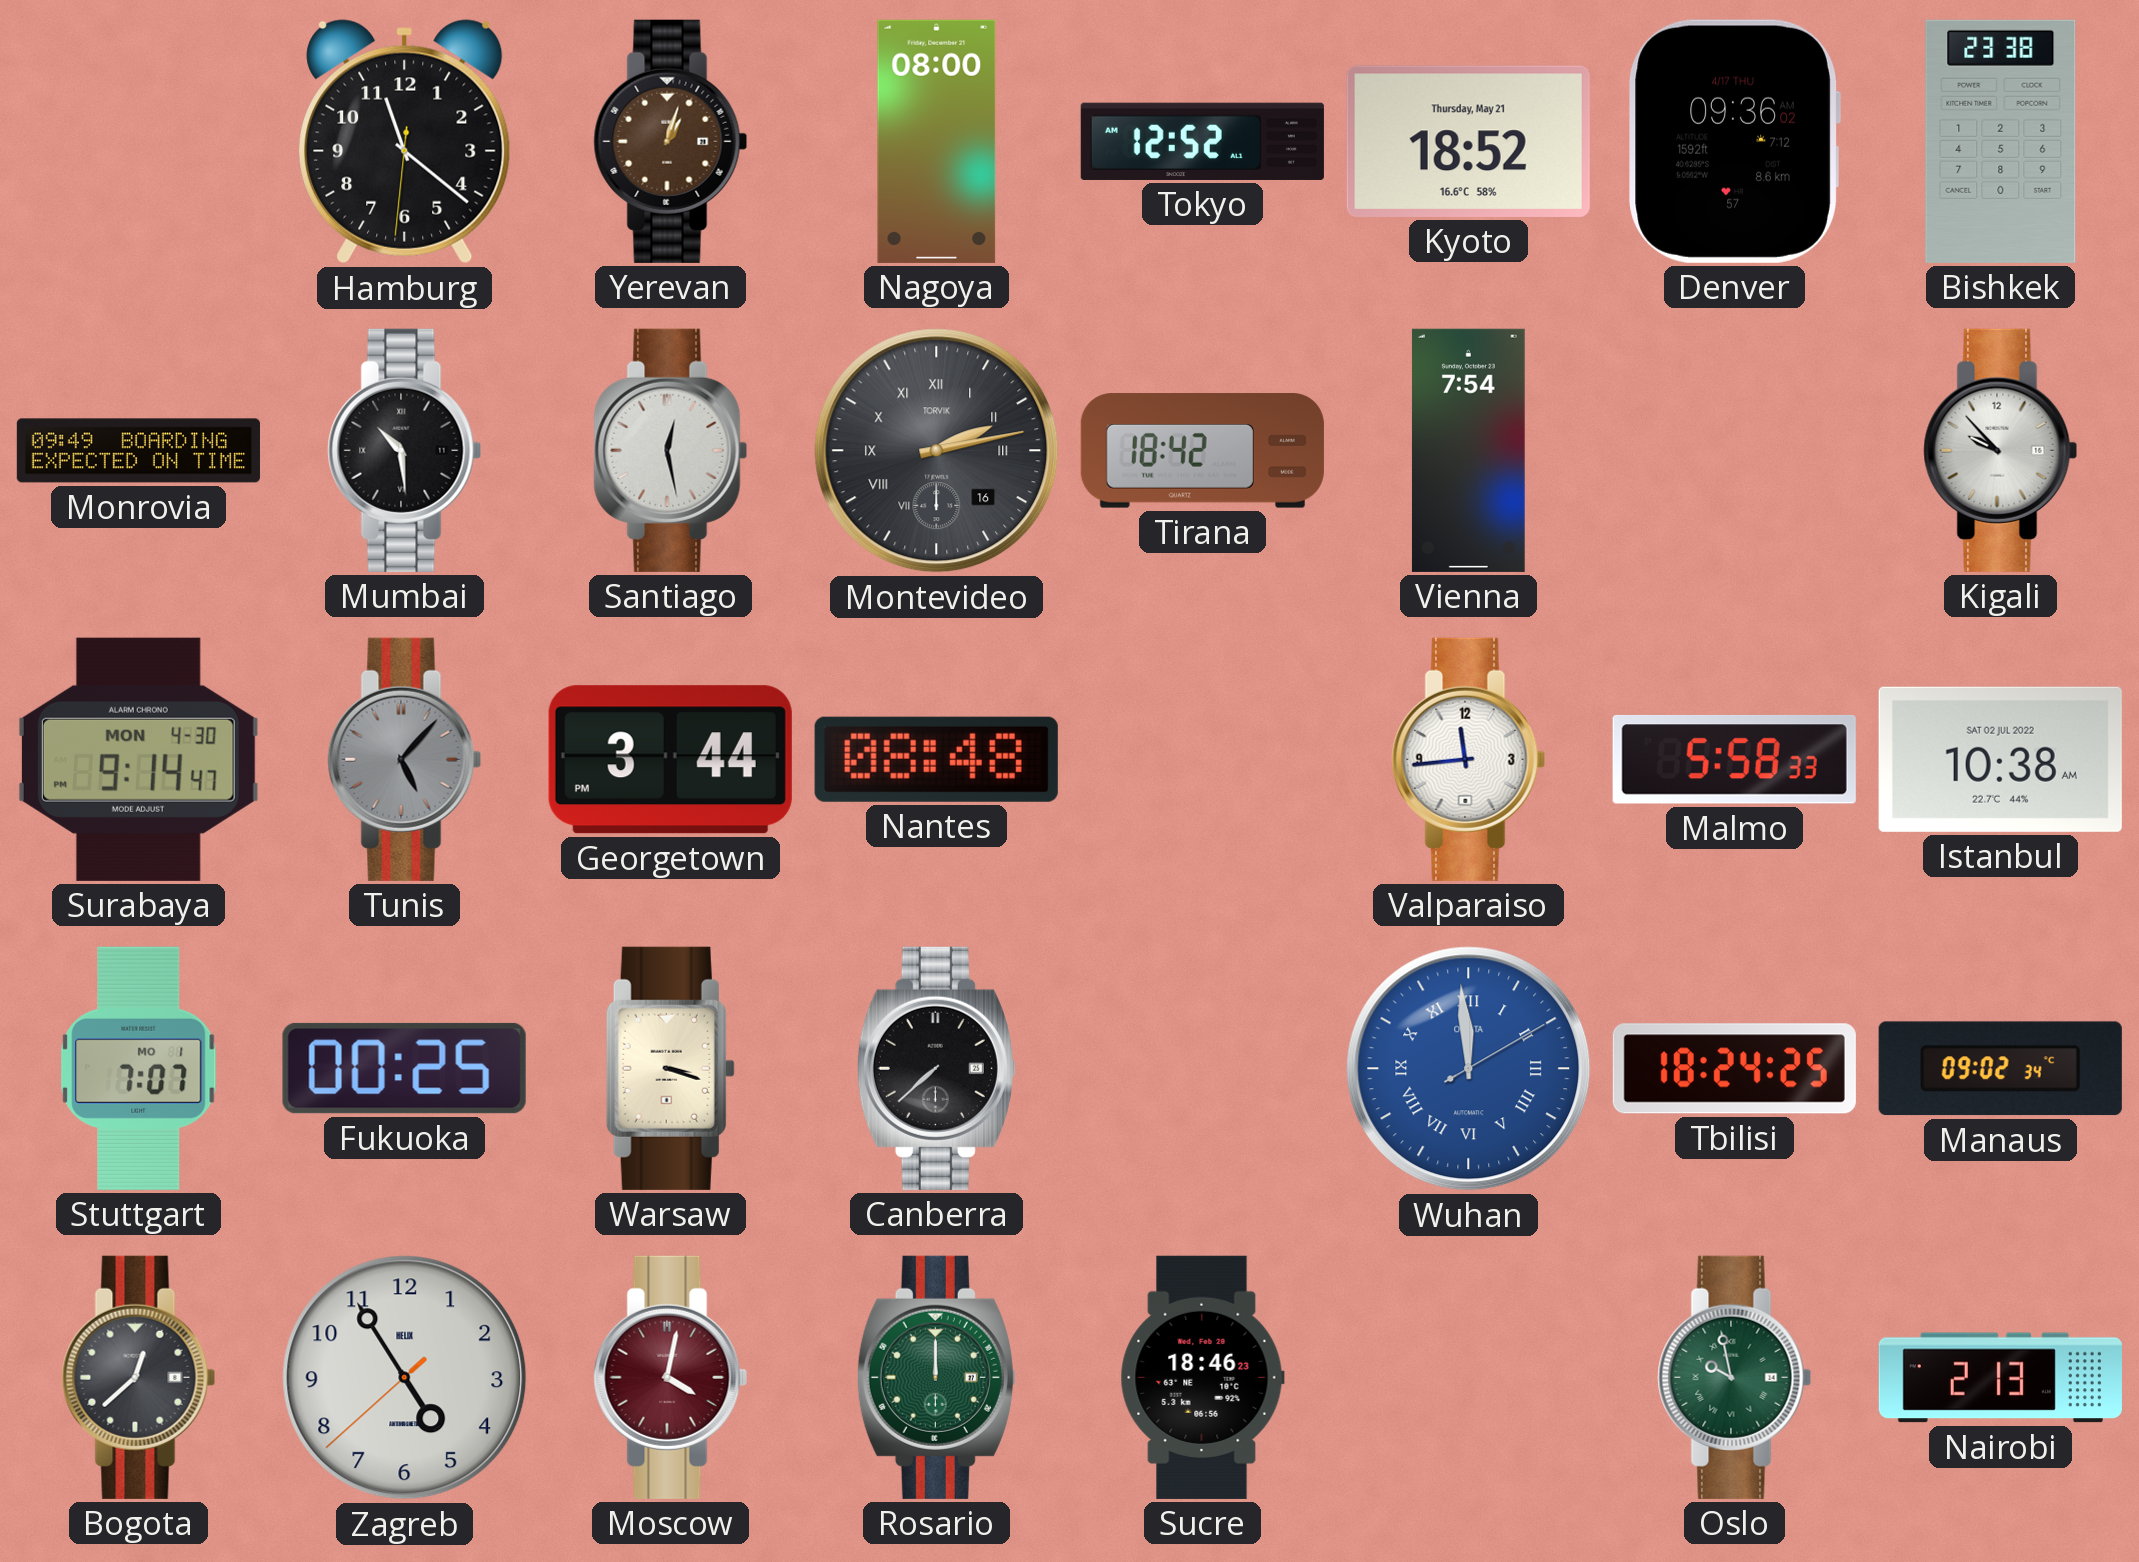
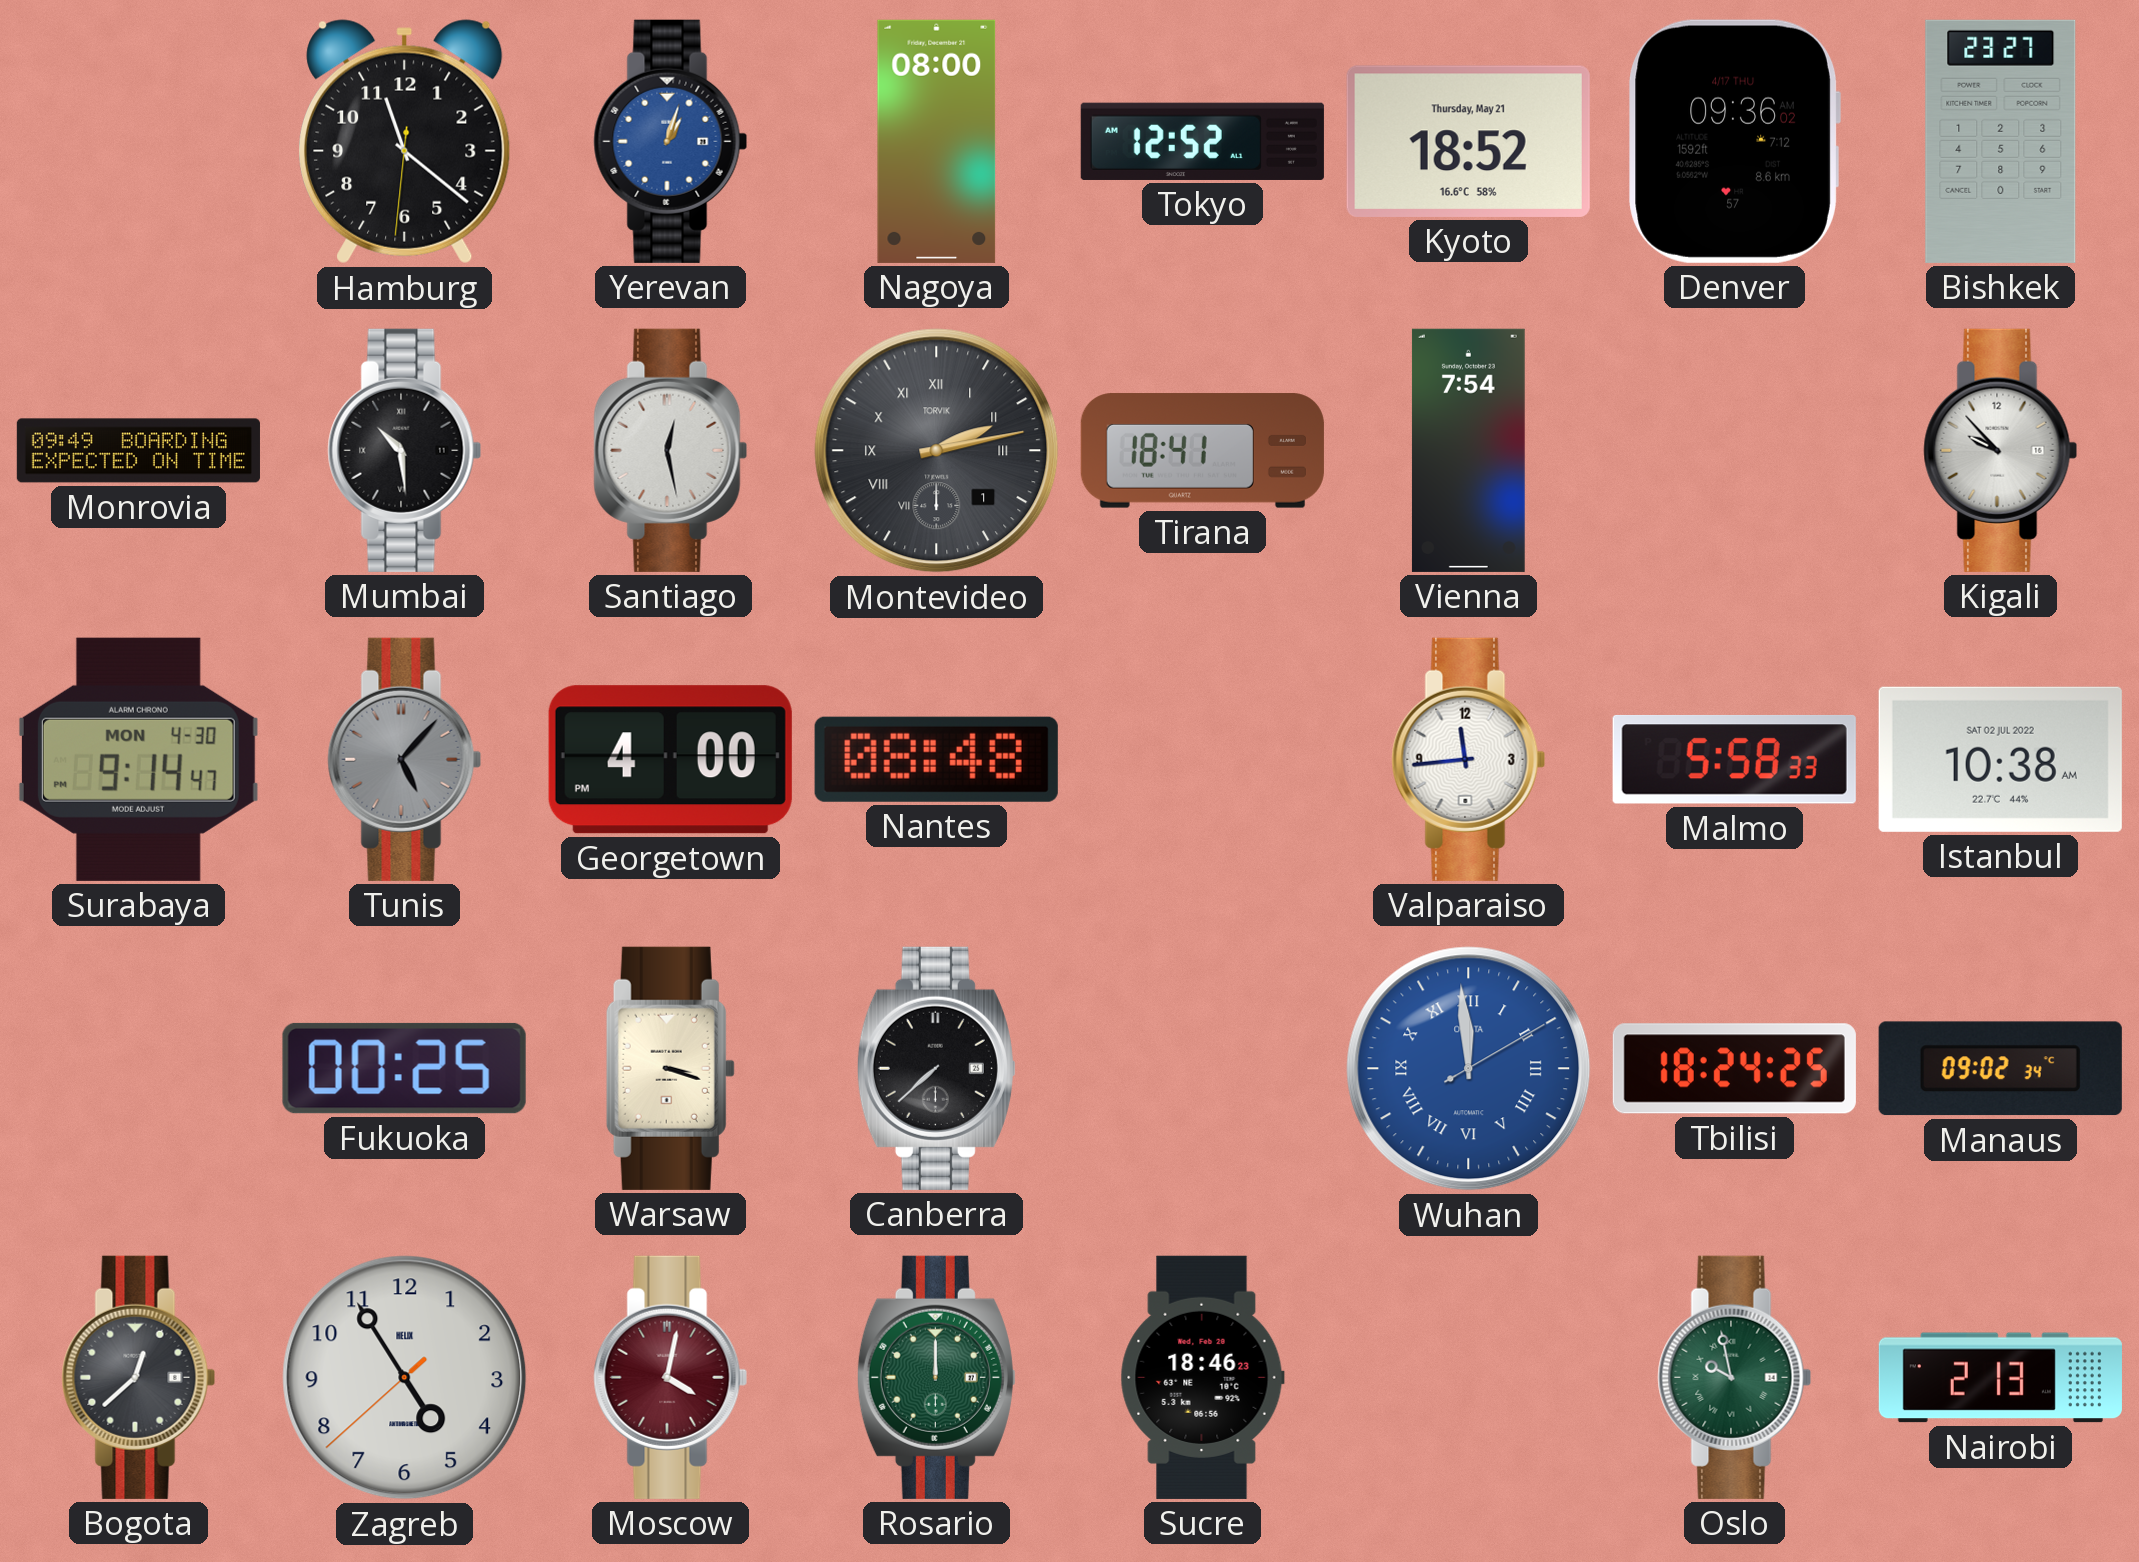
Yerevan dial: brown -> blue
Bishkek: 23:38 -> 23:27
Montevideo date: 16 -> 1
Tirana: 18:42 -> 18:41
Georgetown: 3:44 -> 4:00
Stuttgart: 7:07 -> none
